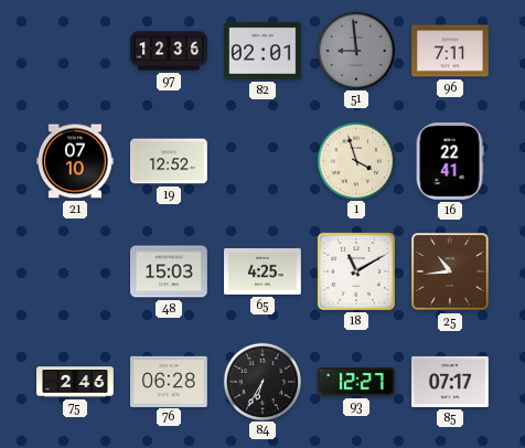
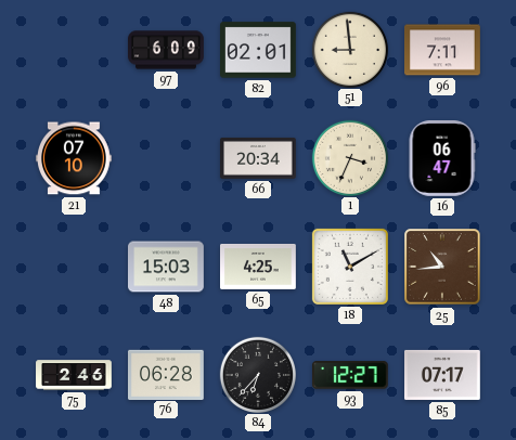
97: 12:36 -> 6:09
51 dial: grey -> cream
19: 12:52 -> none
66: none -> 20:34
1: 3:57 -> 3:34
16: 22:41 -> 06:47
84: 6:35 -> 6:37
